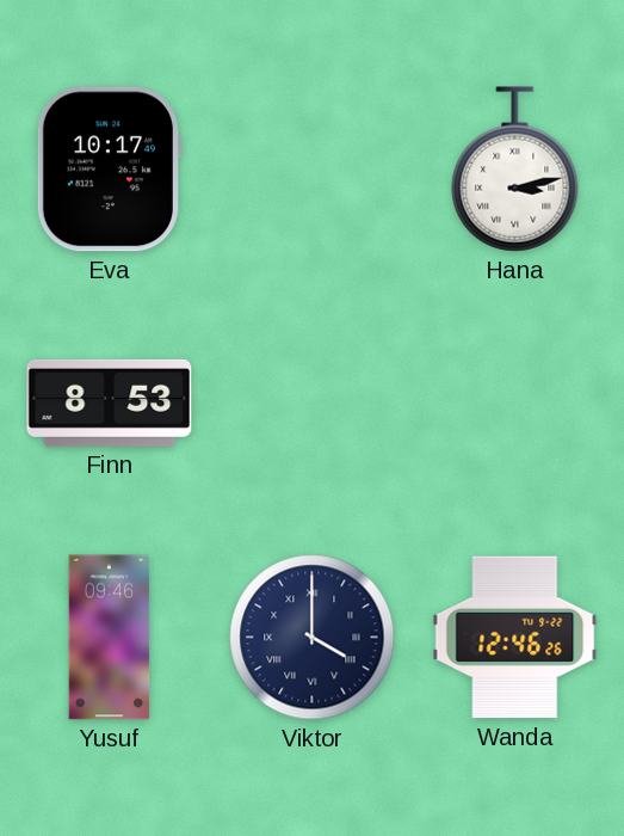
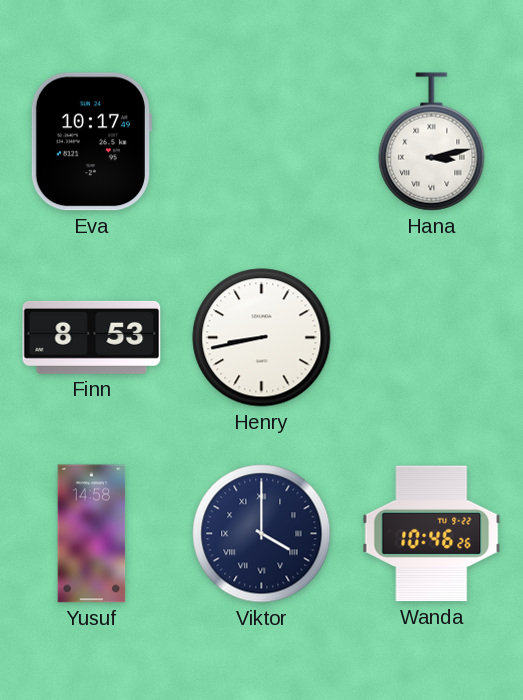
Henry: none -> 8:43
Yusuf: 09:46 -> 14:58
Wanda: 12:46 -> 10:46
